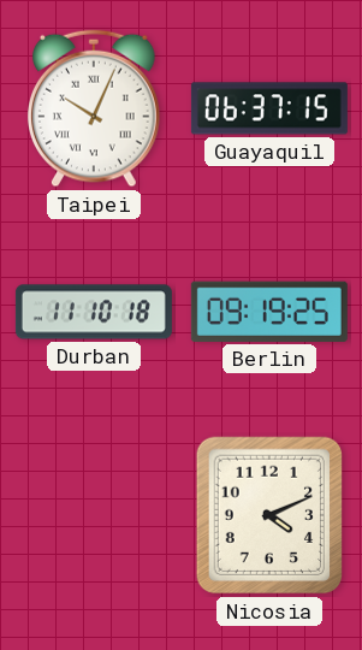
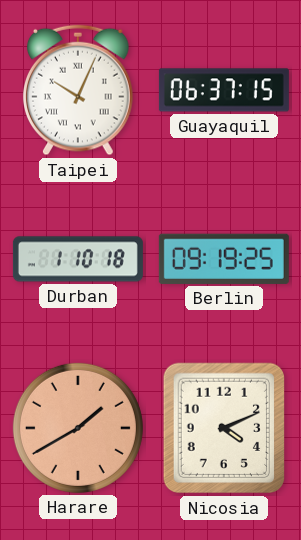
Durban: 11:10 -> 1:10
Harare: none -> 1:40
